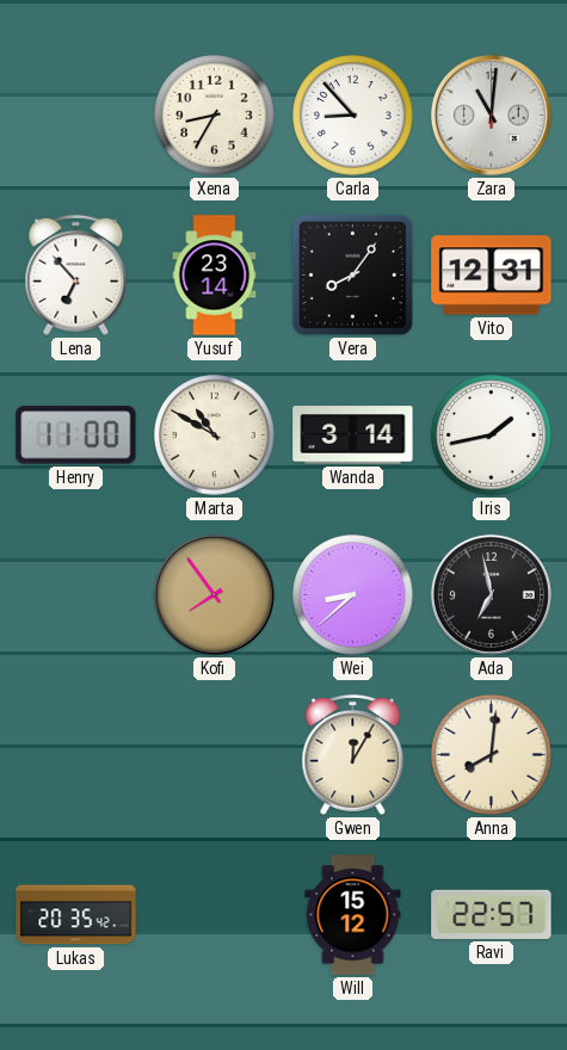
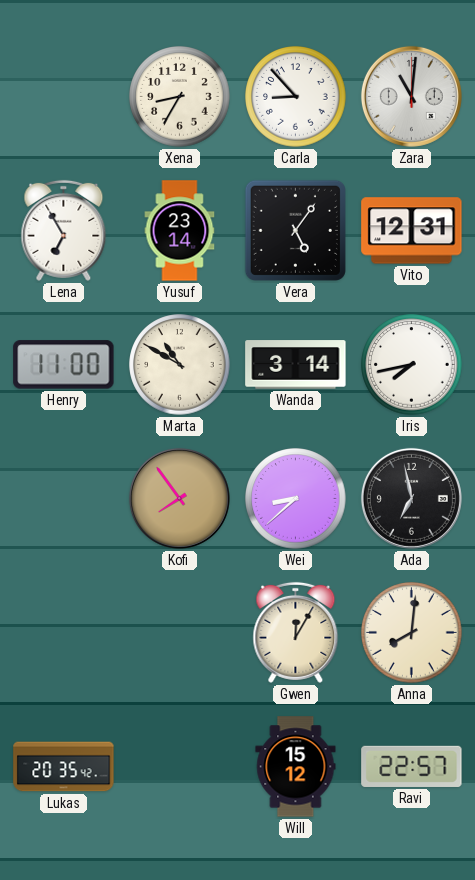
Lena: 6:53 -> 6:55
Vera: 8:06 -> 5:06
Iris: 1:43 -> 7:43
